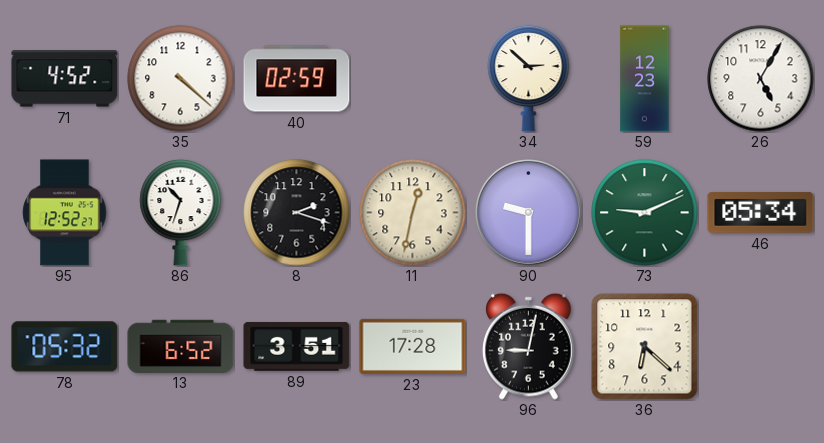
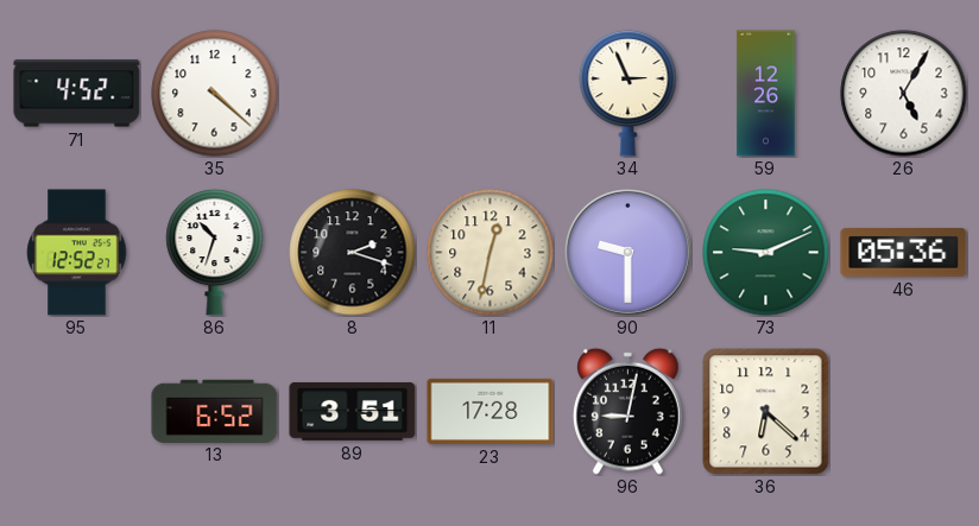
40: 02:59 -> none
34: 2:52 -> 2:56
59: 12:23 -> 12:26
46: 05:34 -> 05:36
78: 05:32 -> none
